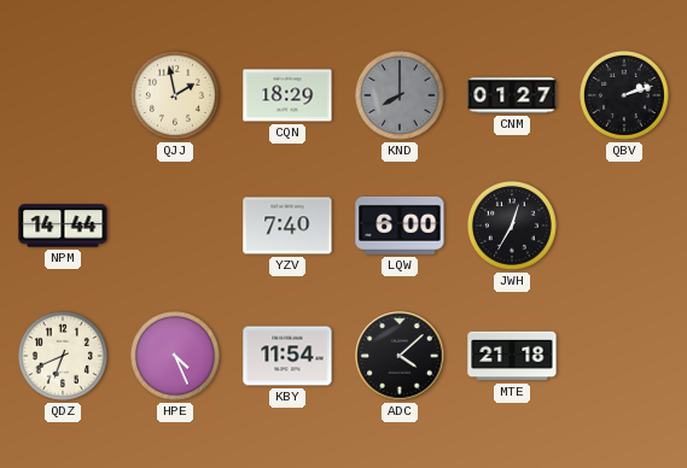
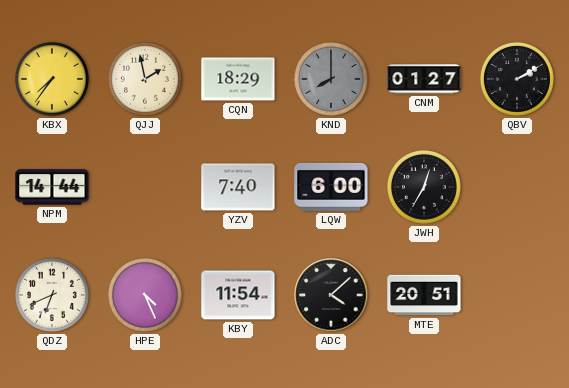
KBX: none -> 7:36
QBV: 2:12 -> 2:10
MTE: 21:18 -> 20:51
